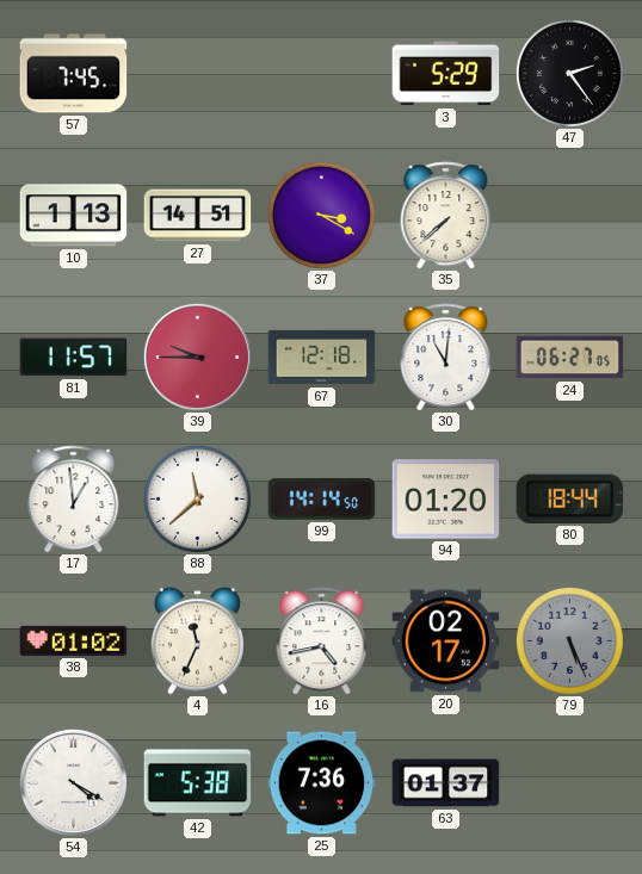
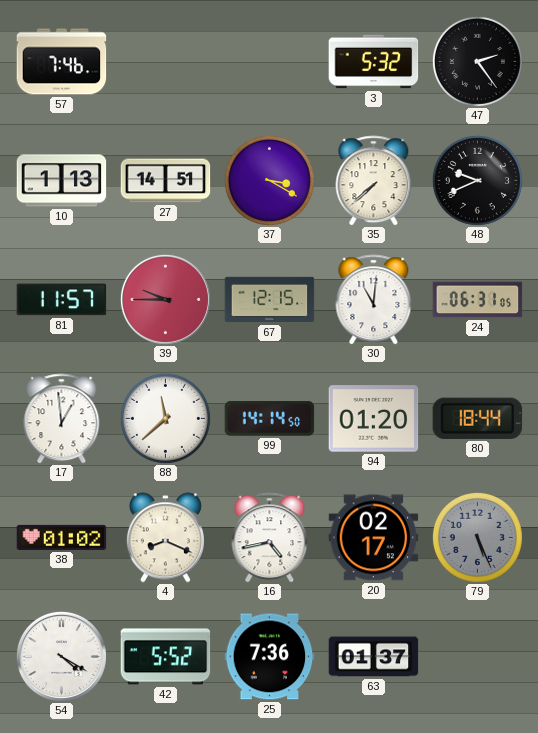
57: 7:45 -> 7:46
3: 5:29 -> 5:32
48: none -> 9:41
67: 12:18 -> 12:15
24: 06:27 -> 06:31
4: 11:34 -> 8:19
42: 5:38 -> 5:52
